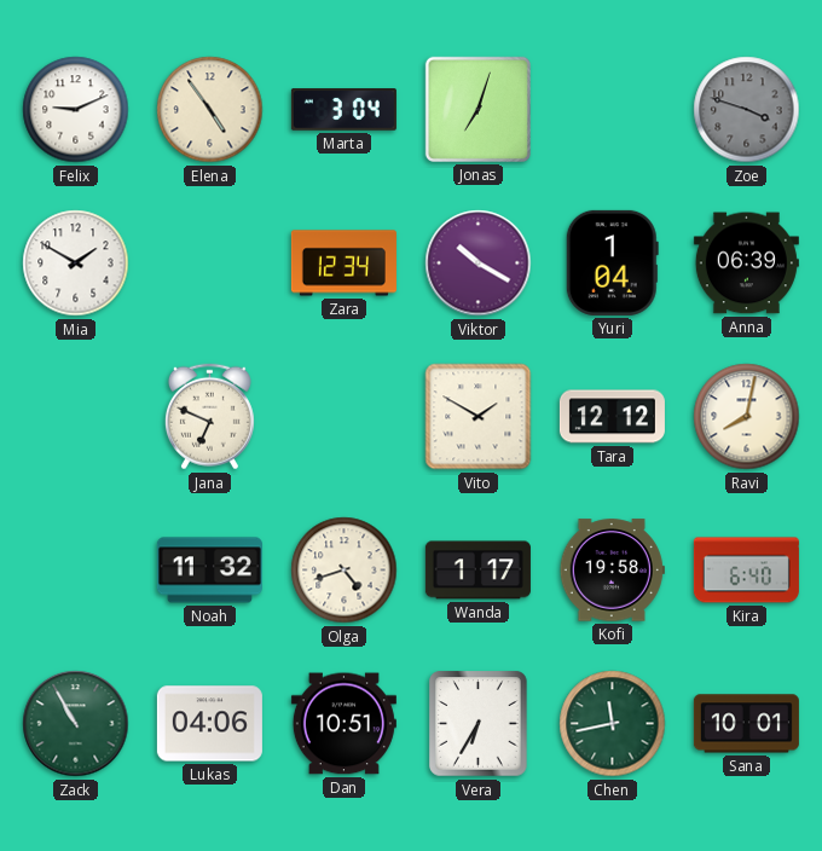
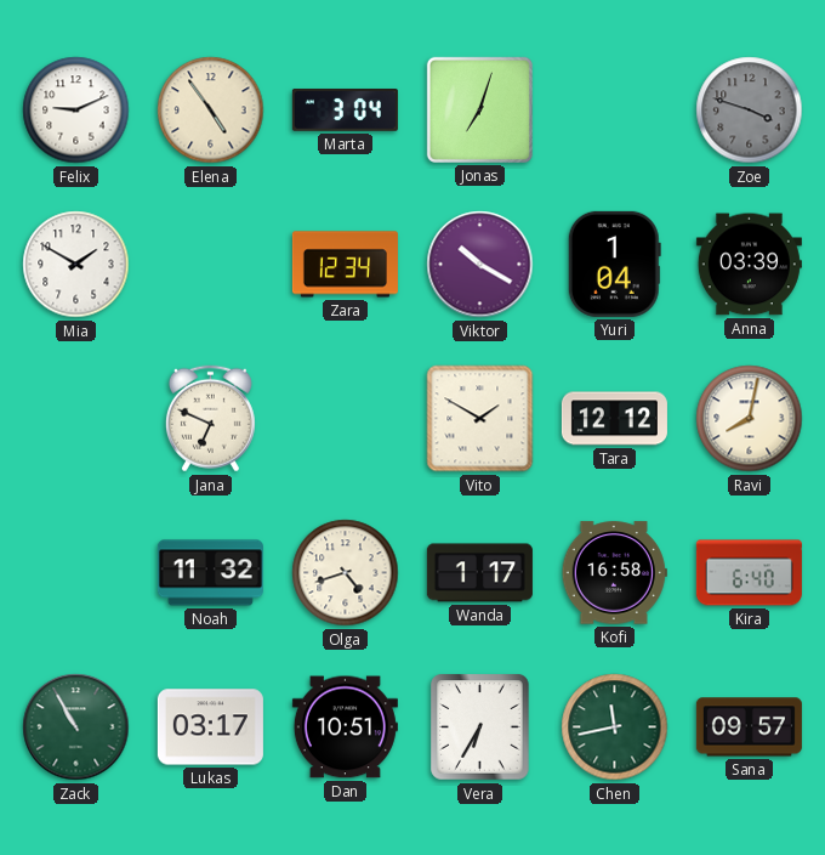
Anna: 06:39 -> 03:39
Kofi: 19:58 -> 16:58
Lukas: 04:06 -> 03:17
Sana: 10:01 -> 09:57
